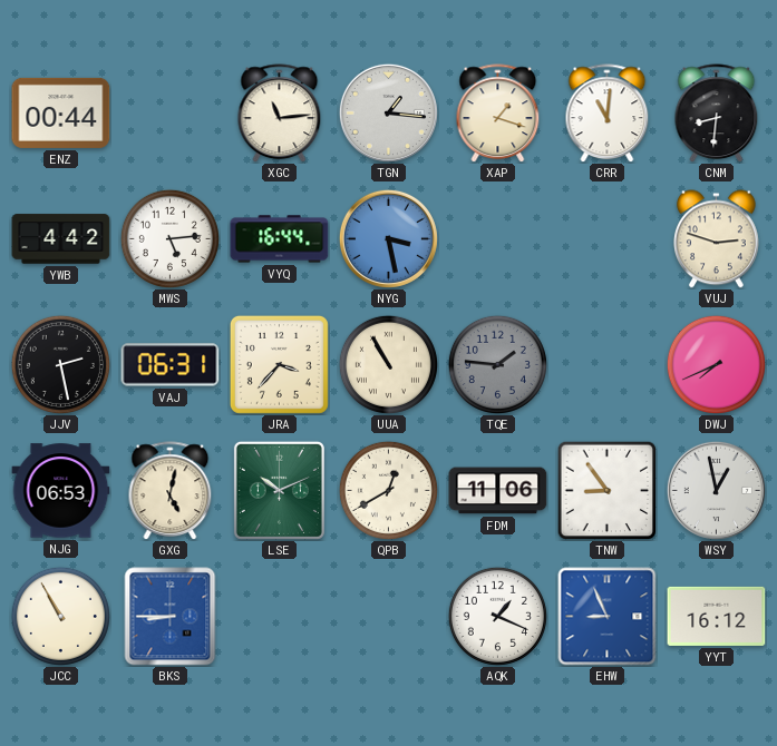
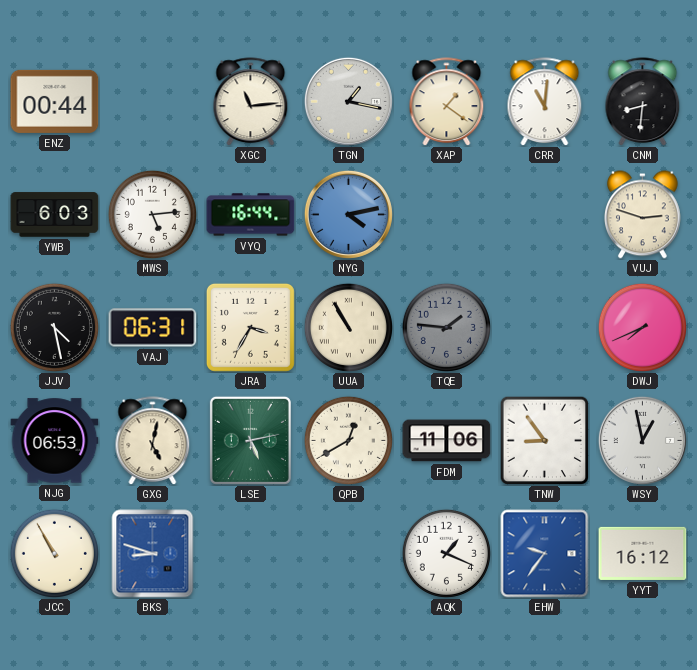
TGN: 1:16 -> 1:17
XAP: 1:18 -> 1:21
YWB: 4:42 -> 6:03
NYG: 3:28 -> 4:13
JJV: 2:28 -> 4:28
JRA: 3:37 -> 3:35
LSE: 10:11 -> 5:13
BKS: 8:45 -> 8:48
EHW: 8:56 -> 9:36
